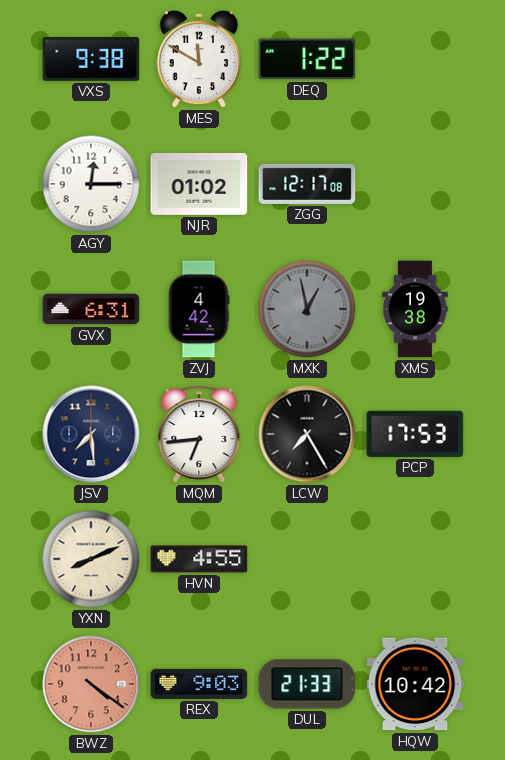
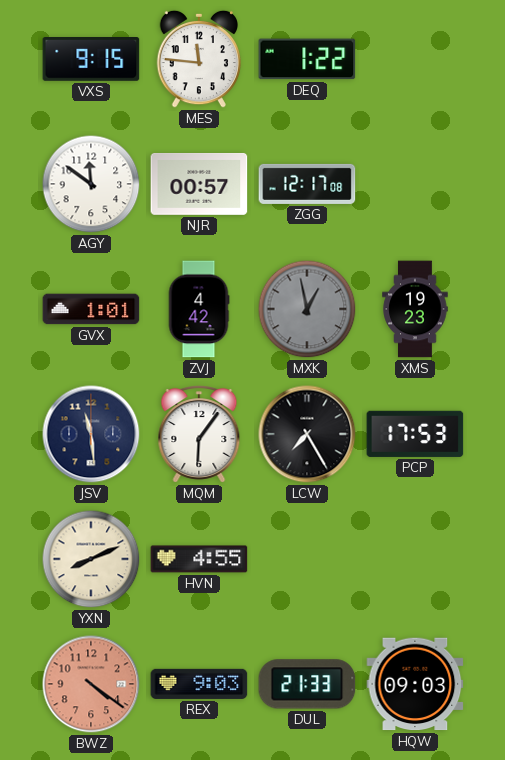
VXS: 9:38 -> 9:15
MES: 11:50 -> 11:46
AGY: 12:15 -> 11:51
NJR: 01:02 -> 00:57
GVX: 6:31 -> 1:01
XMS: 19:38 -> 19:23
JSV: 7:29 -> 11:29
MQM: 6:44 -> 6:06
HQW: 10:42 -> 09:03
